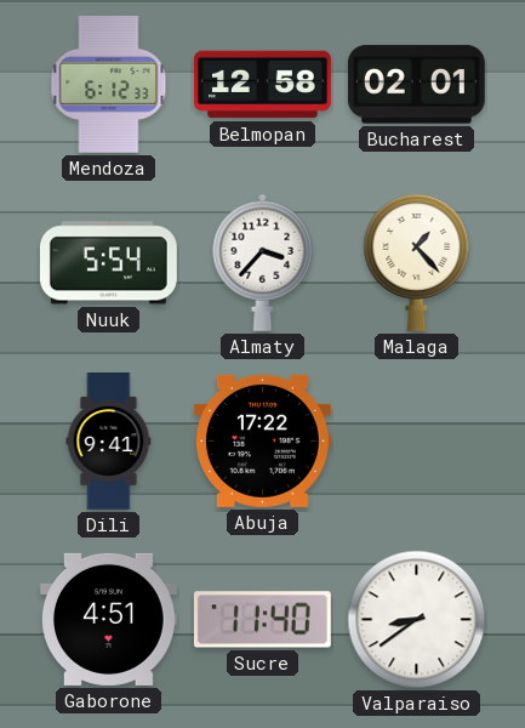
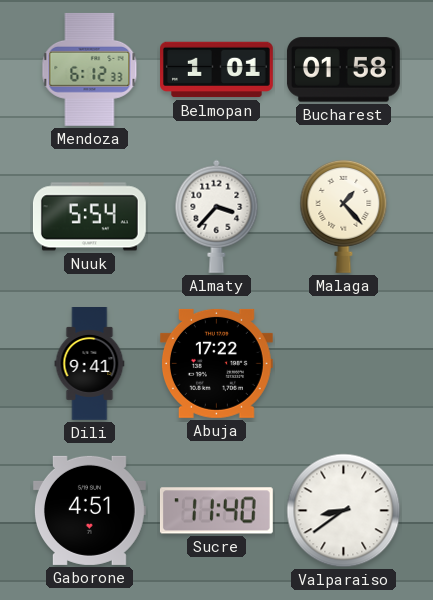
Belmopan: 12:58 -> 1:01
Bucharest: 02:01 -> 01:58
